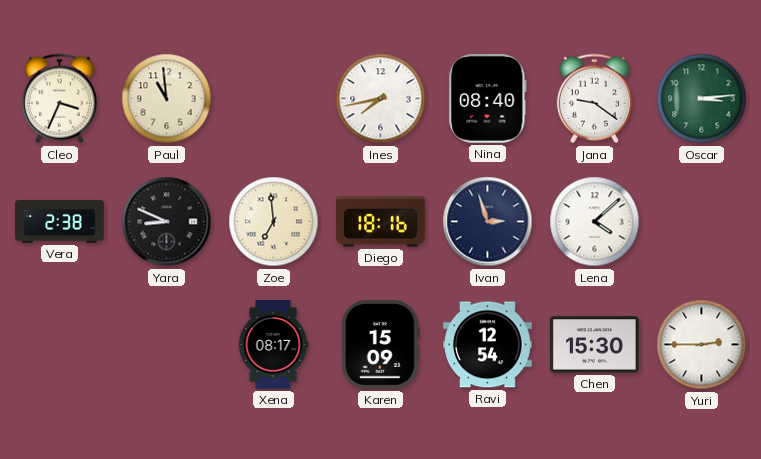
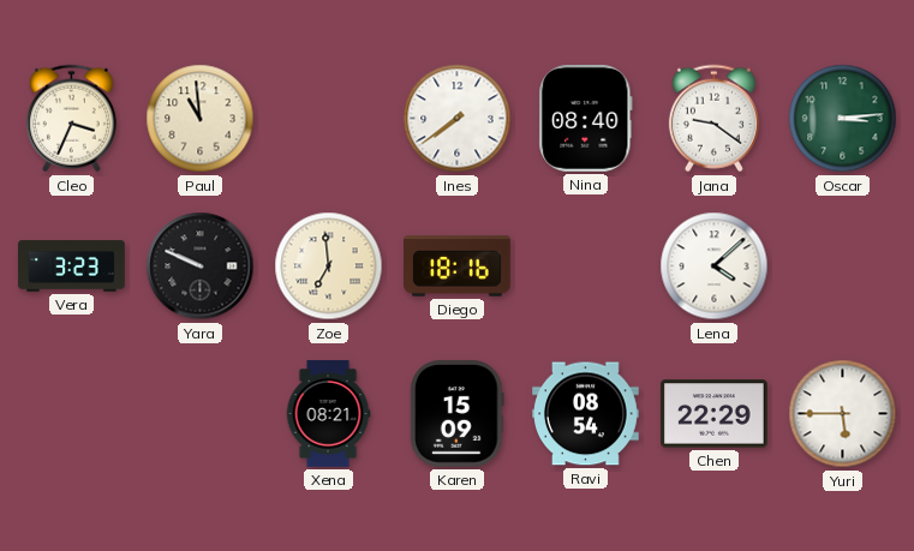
Ines: 7:43 -> 7:39
Vera: 2:38 -> 3:23
Yara: 8:49 -> 9:49
Ivan: 2:57 -> none
Xena: 08:17 -> 08:21
Ravi: 12:54 -> 08:54
Chen: 15:30 -> 22:29
Yuri: 2:45 -> 5:45
